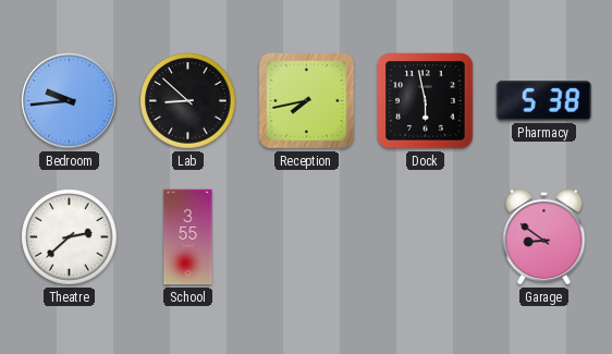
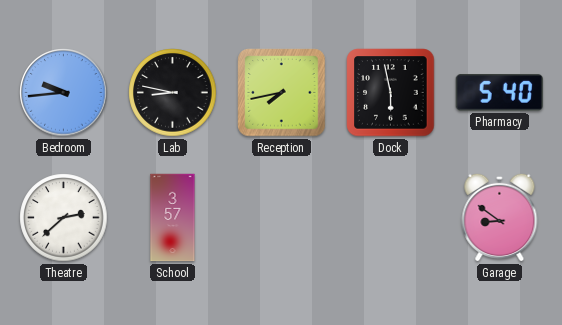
Lab: 8:52 -> 8:47
Pharmacy: 5:38 -> 5:40
School: 3:55 -> 3:57
